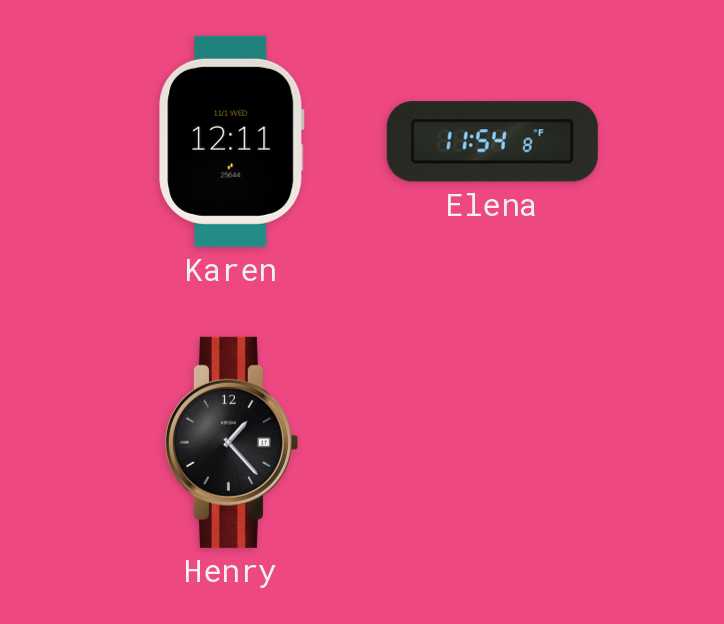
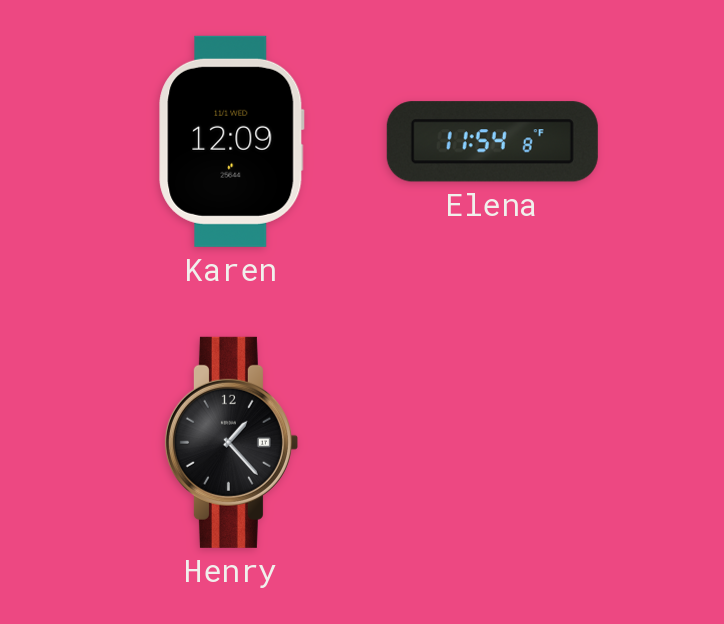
Karen: 12:11 -> 12:09
